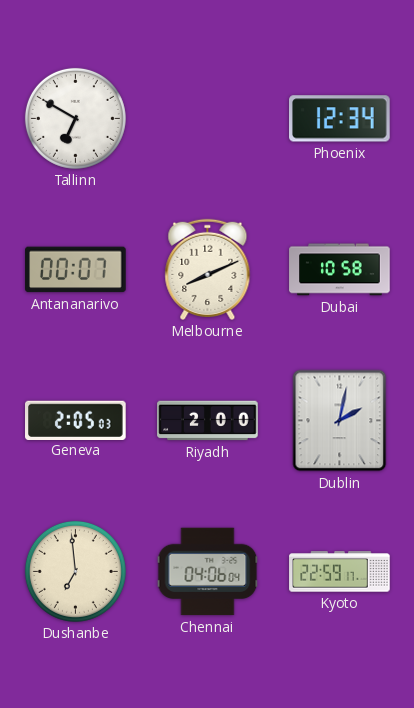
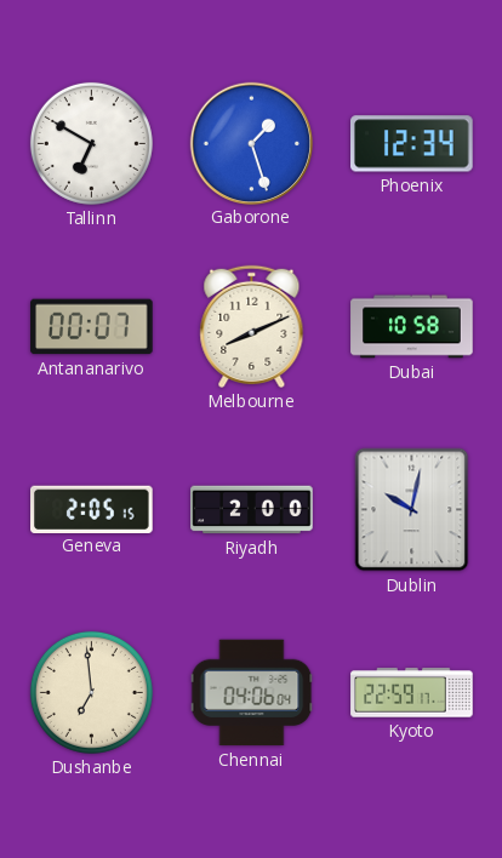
Gaborone: none -> 1:27
Geneva: 2:05:03 -> 2:05:15
Dublin: 2:02 -> 10:02
